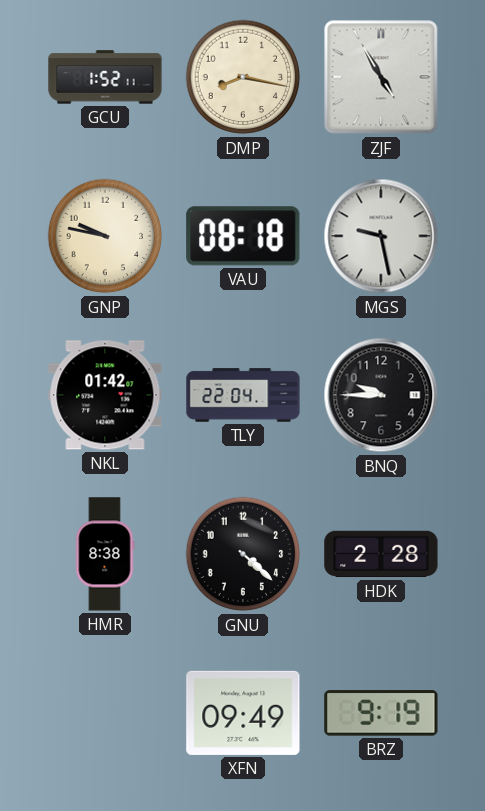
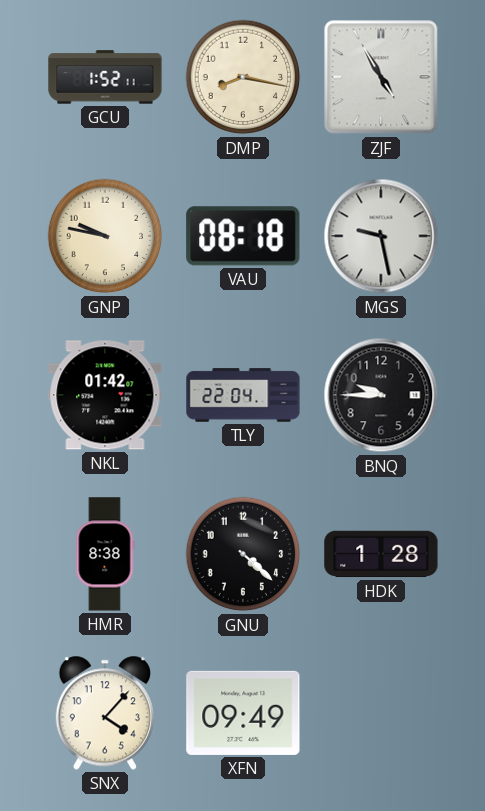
HDK: 2:28 -> 1:28
SNX: none -> 4:07
BRZ: 9:19 -> none
